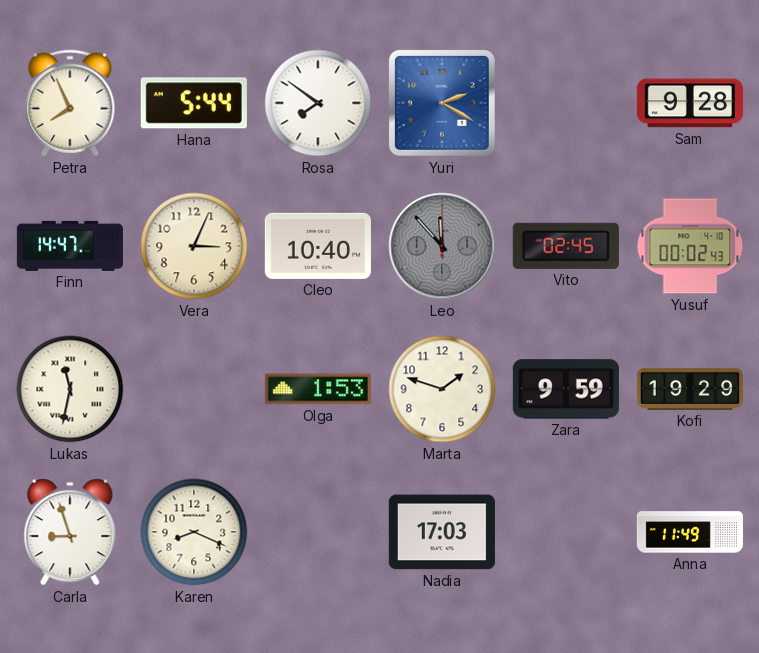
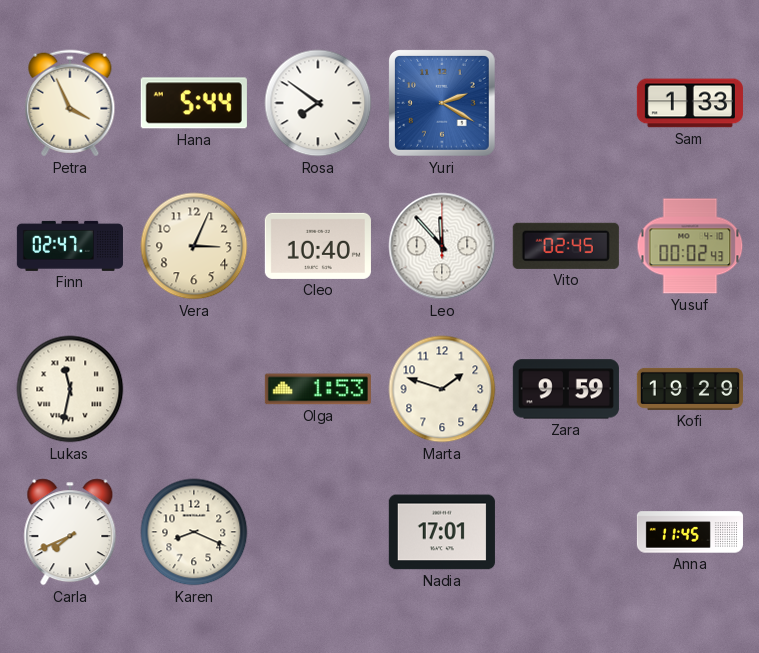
Petra: 7:56 -> 3:56
Sam: 9:28 -> 1:33
Finn: 14:47 -> 02:47
Leo dial: grey -> white
Carla: 8:57 -> 7:41
Nadia: 17:03 -> 17:01
Anna: 11:49 -> 11:45
